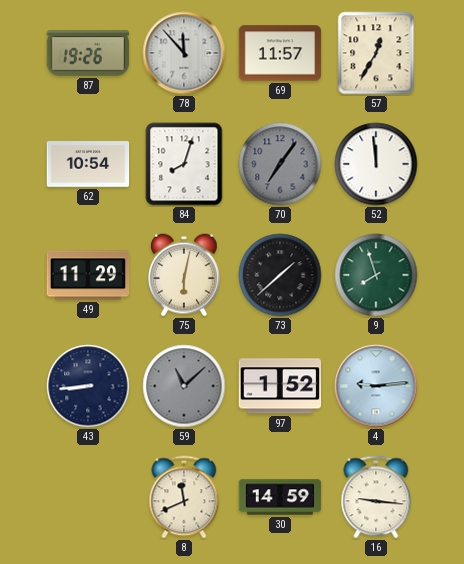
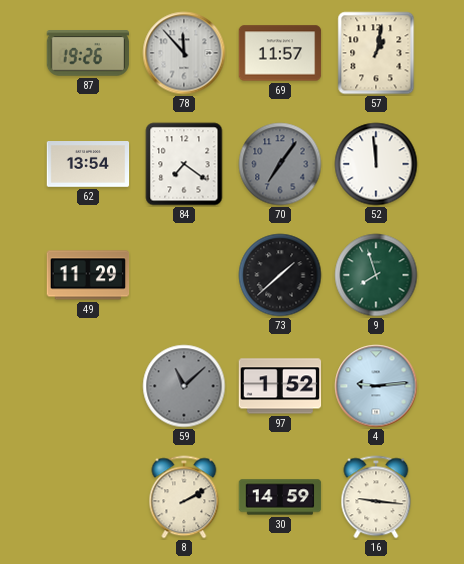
57: 12:35 -> 1:02
62: 10:54 -> 13:54
84: 8:03 -> 7:21
75: 6:02 -> none
43: 8:44 -> none
8: 11:41 -> 2:10
